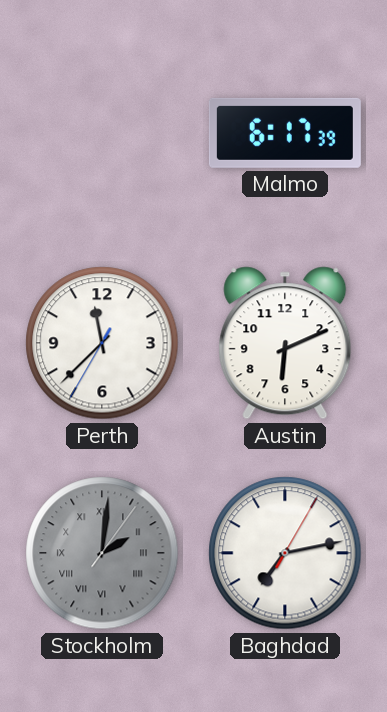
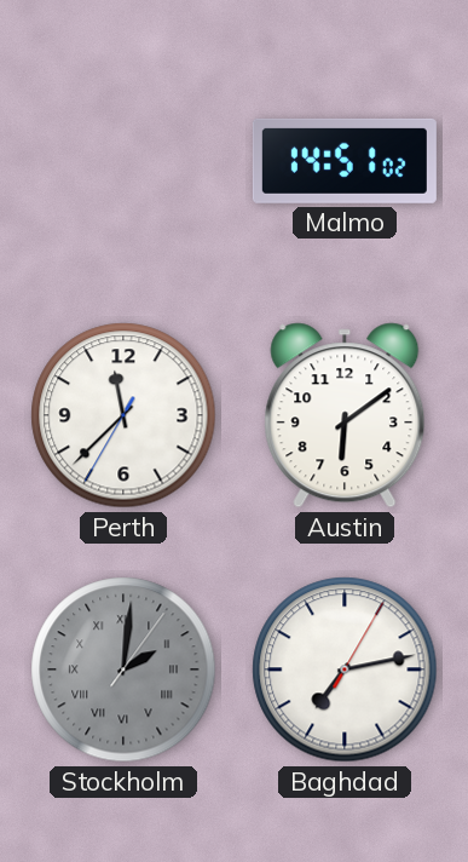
Malmo: 6:17 -> 14:51
Austin: 6:11 -> 6:09
